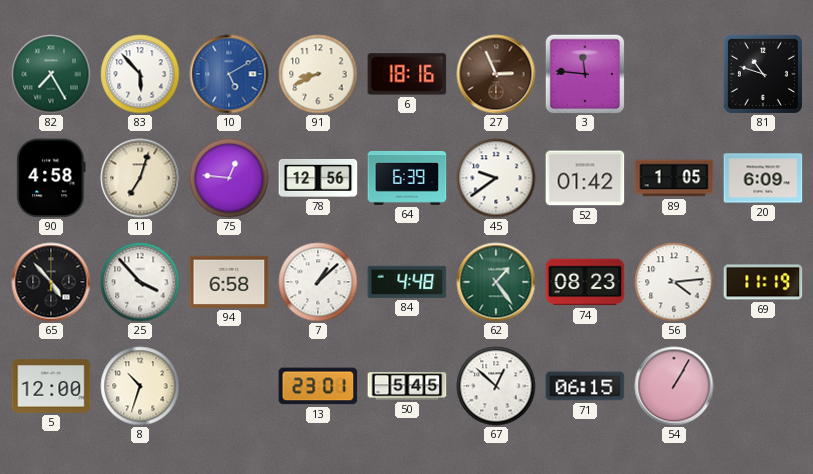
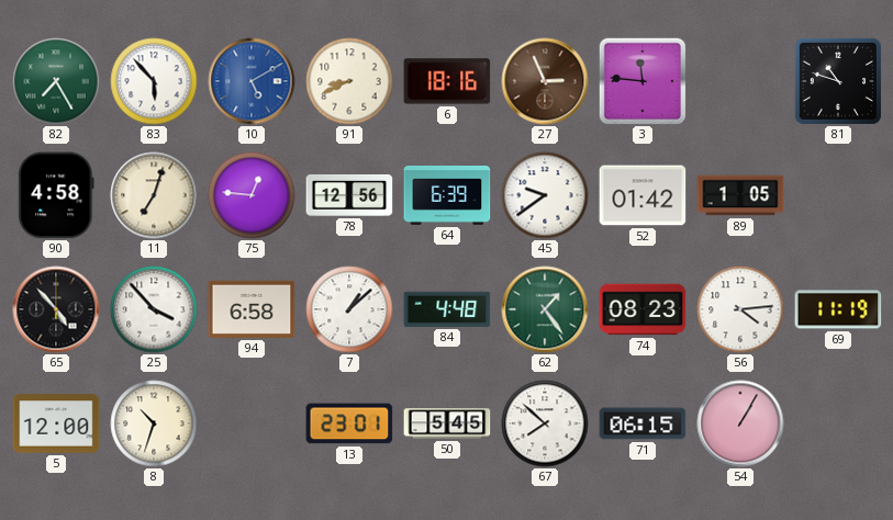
20: 6:09 -> none
67: 12:52 -> 7:52
